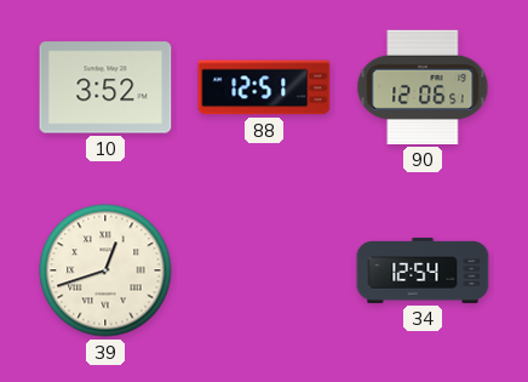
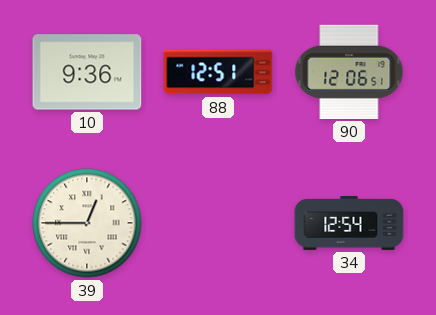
10: 3:52 -> 9:36
39: 12:42 -> 12:45
